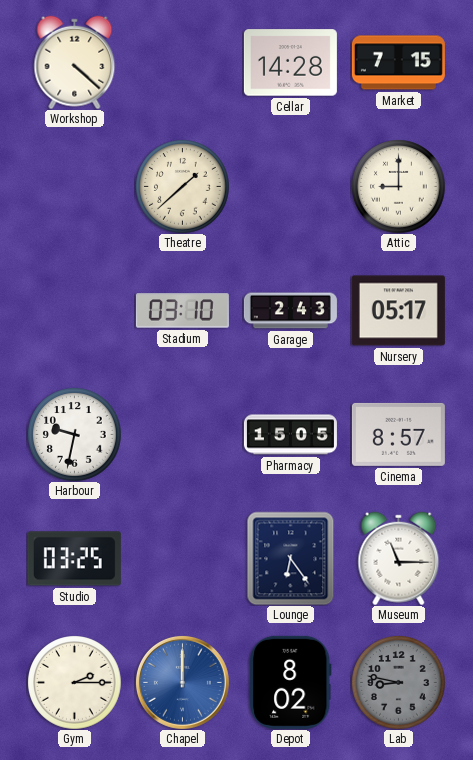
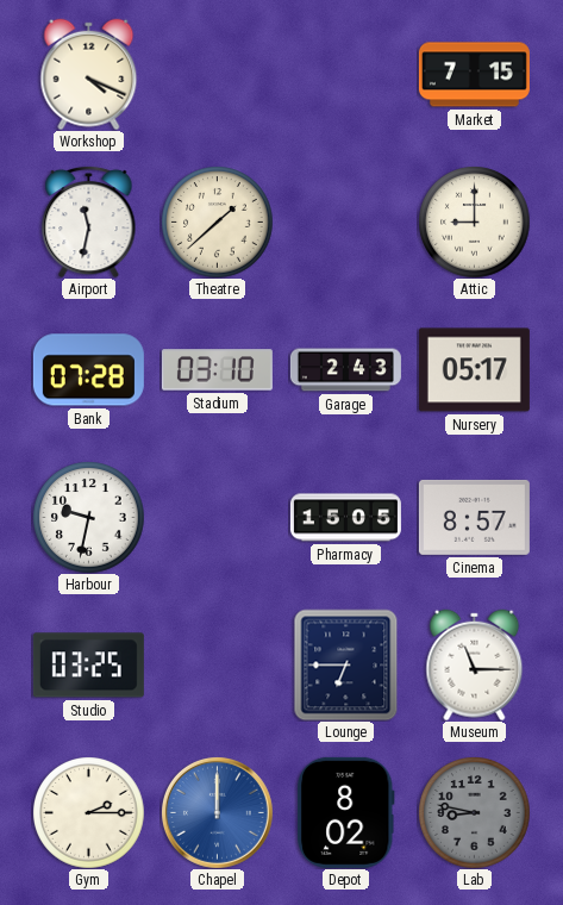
Workshop: 4:22 -> 4:19
Cellar: 14:28 -> none
Airport: none -> 11:32
Bank: none -> 07:28
Lounge: 6:24 -> 6:45
